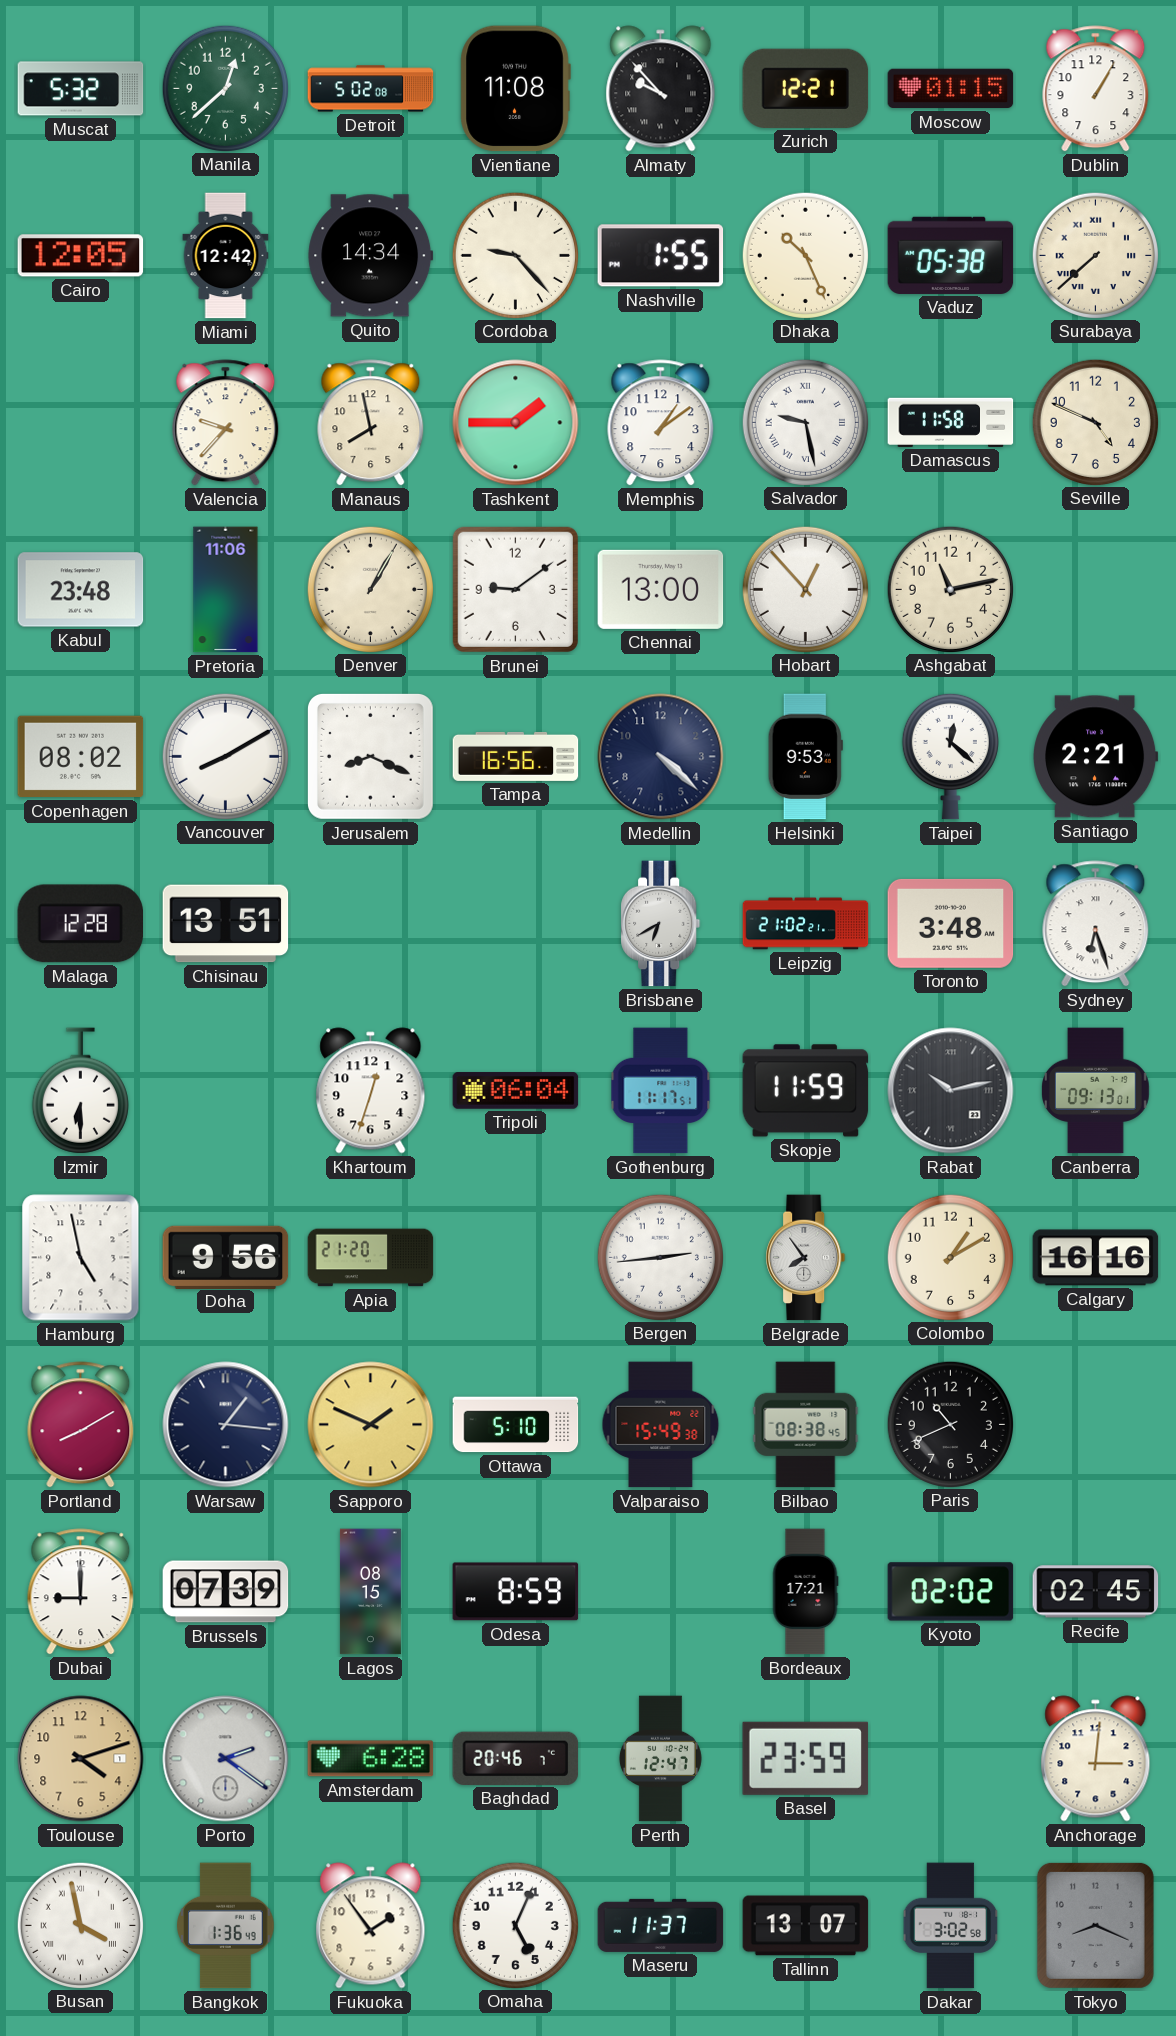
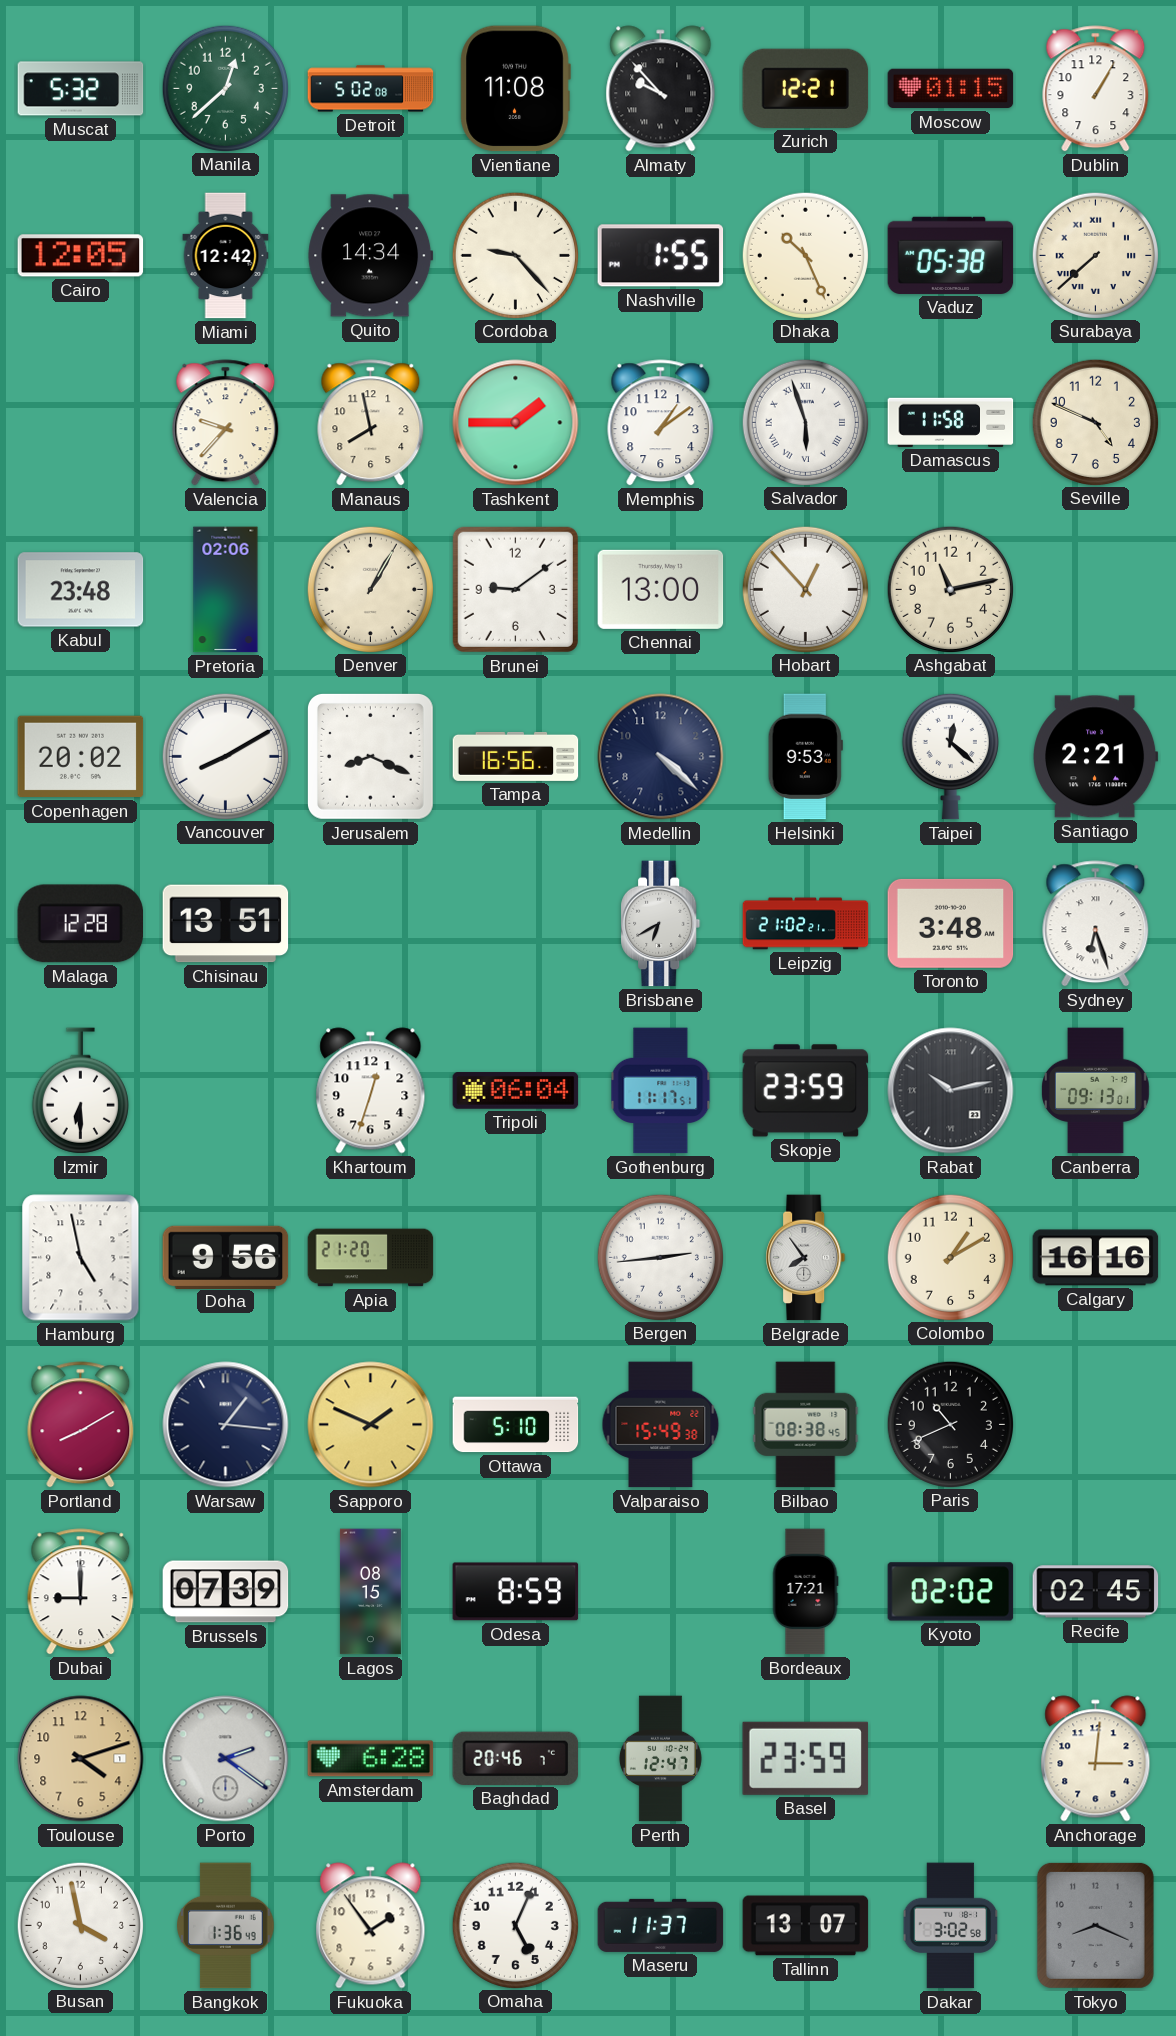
Salvador: 9:28 -> 5:57
Pretoria: 11:06 -> 02:06
Copenhagen: 08:02 -> 20:02
Skopje: 11:59 -> 23:59
Busan numerals: Roman -> Arabic
